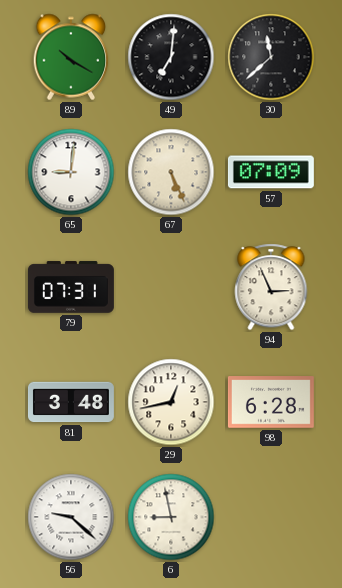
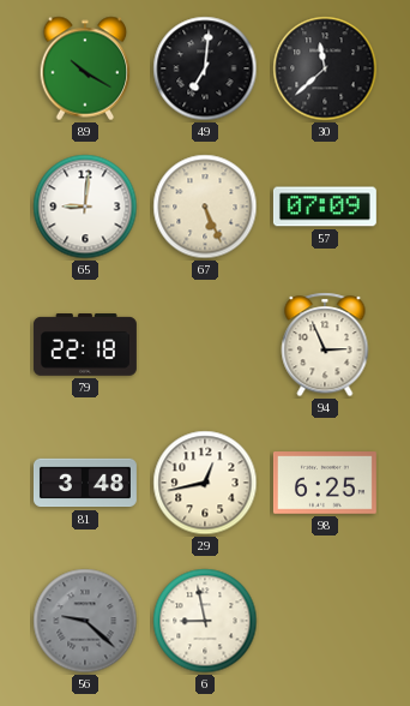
79: 07:31 -> 22:18
98: 6:28 -> 6:25
56 dial: white -> grey
